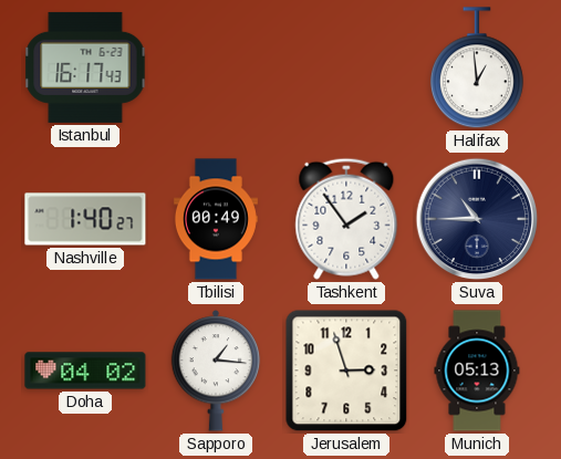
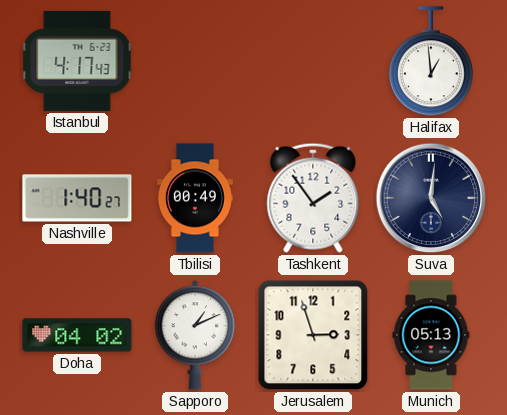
Istanbul: 16:17 -> 4:17
Suva: 10:45 -> 5:01
Sapporo: 1:16 -> 1:11
